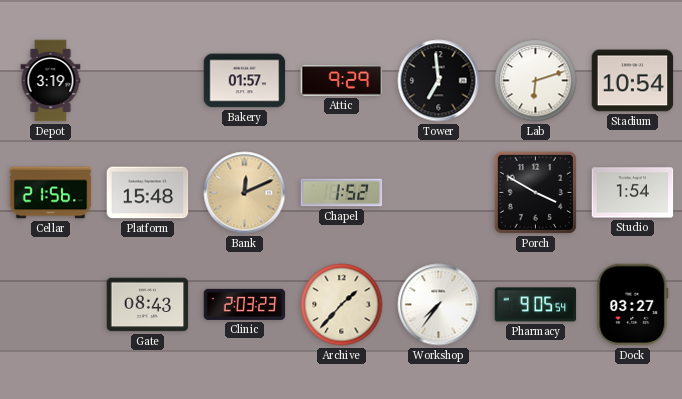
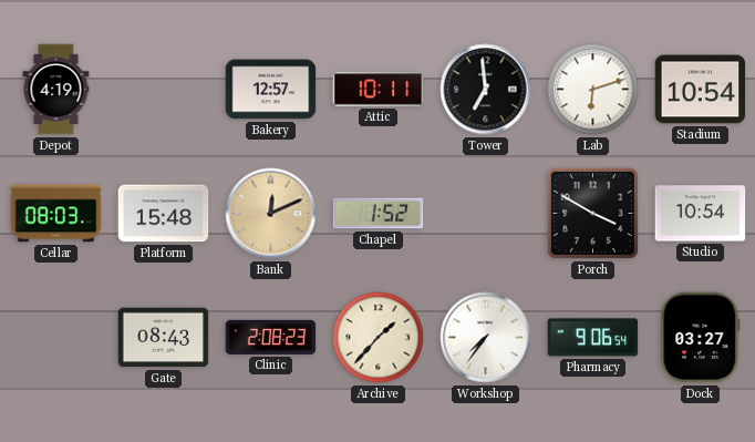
Depot: 3:19 -> 4:19
Bakery: 01:57 -> 12:57
Attic: 9:29 -> 10:11
Cellar: 21:56 -> 08:03
Studio: 1:54 -> 10:54
Clinic: 2:03 -> 2:08
Pharmacy: 9:05 -> 9:06
